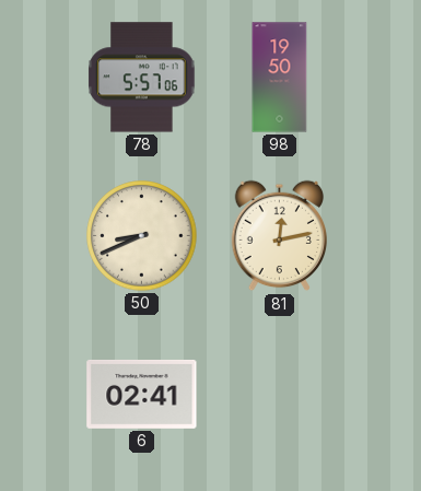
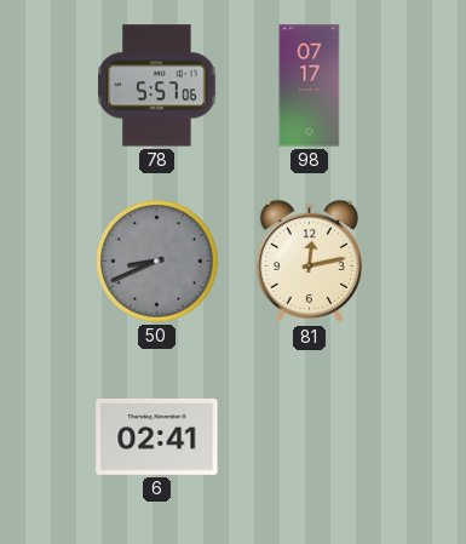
98: 19:50 -> 07:17
50 dial: cream -> grey
